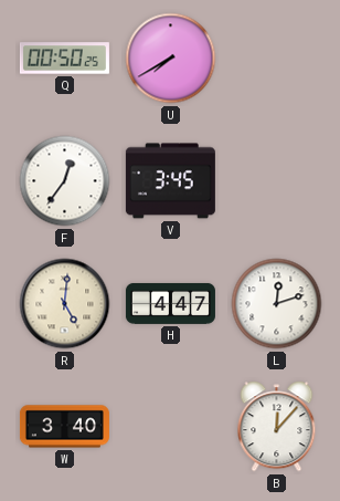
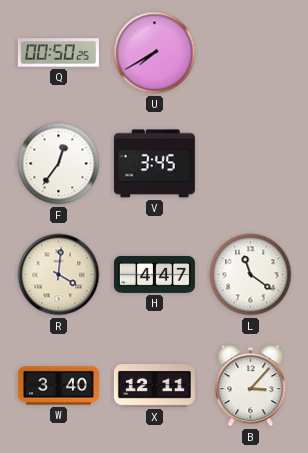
R: 5:01 -> 4:01
L: 12:12 -> 11:21
X: none -> 12:11
B: 12:07 -> 3:07
